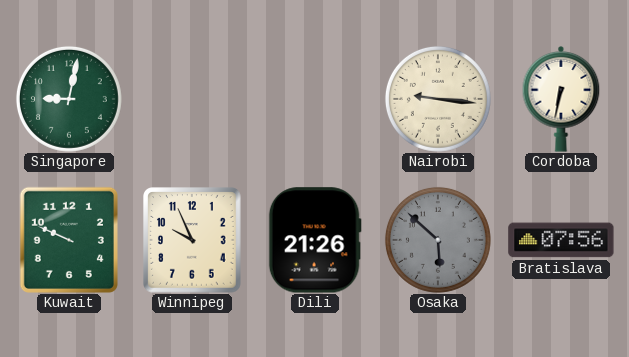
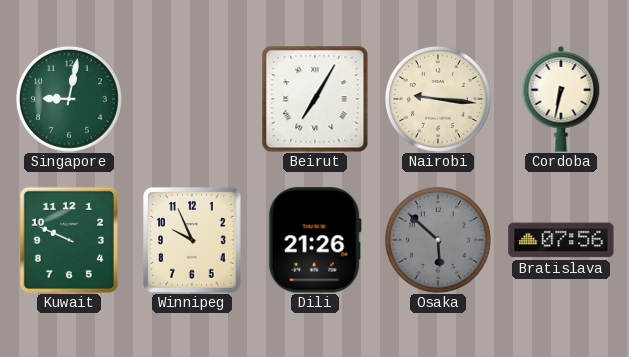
Beirut: none -> 7:05
